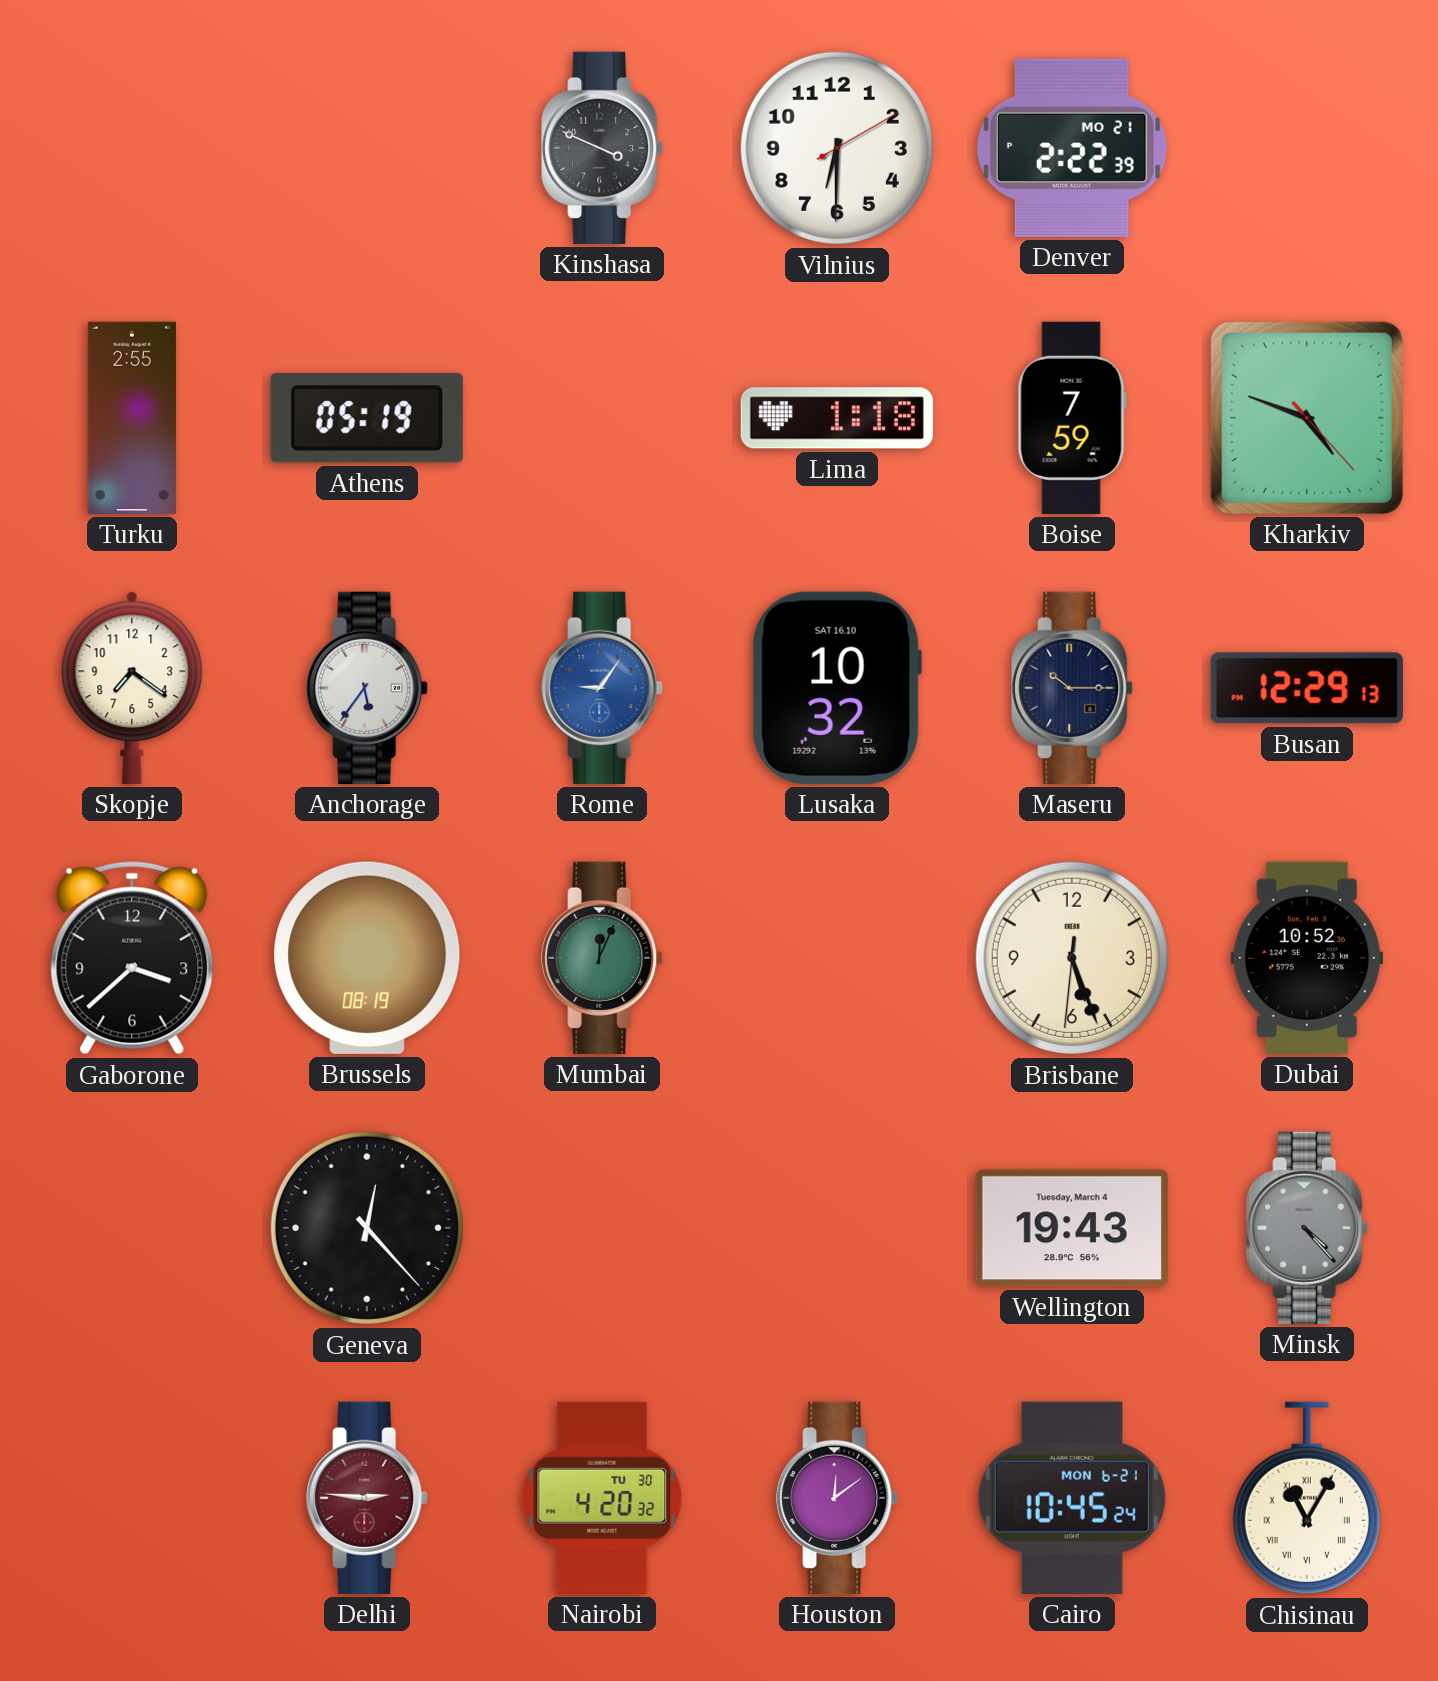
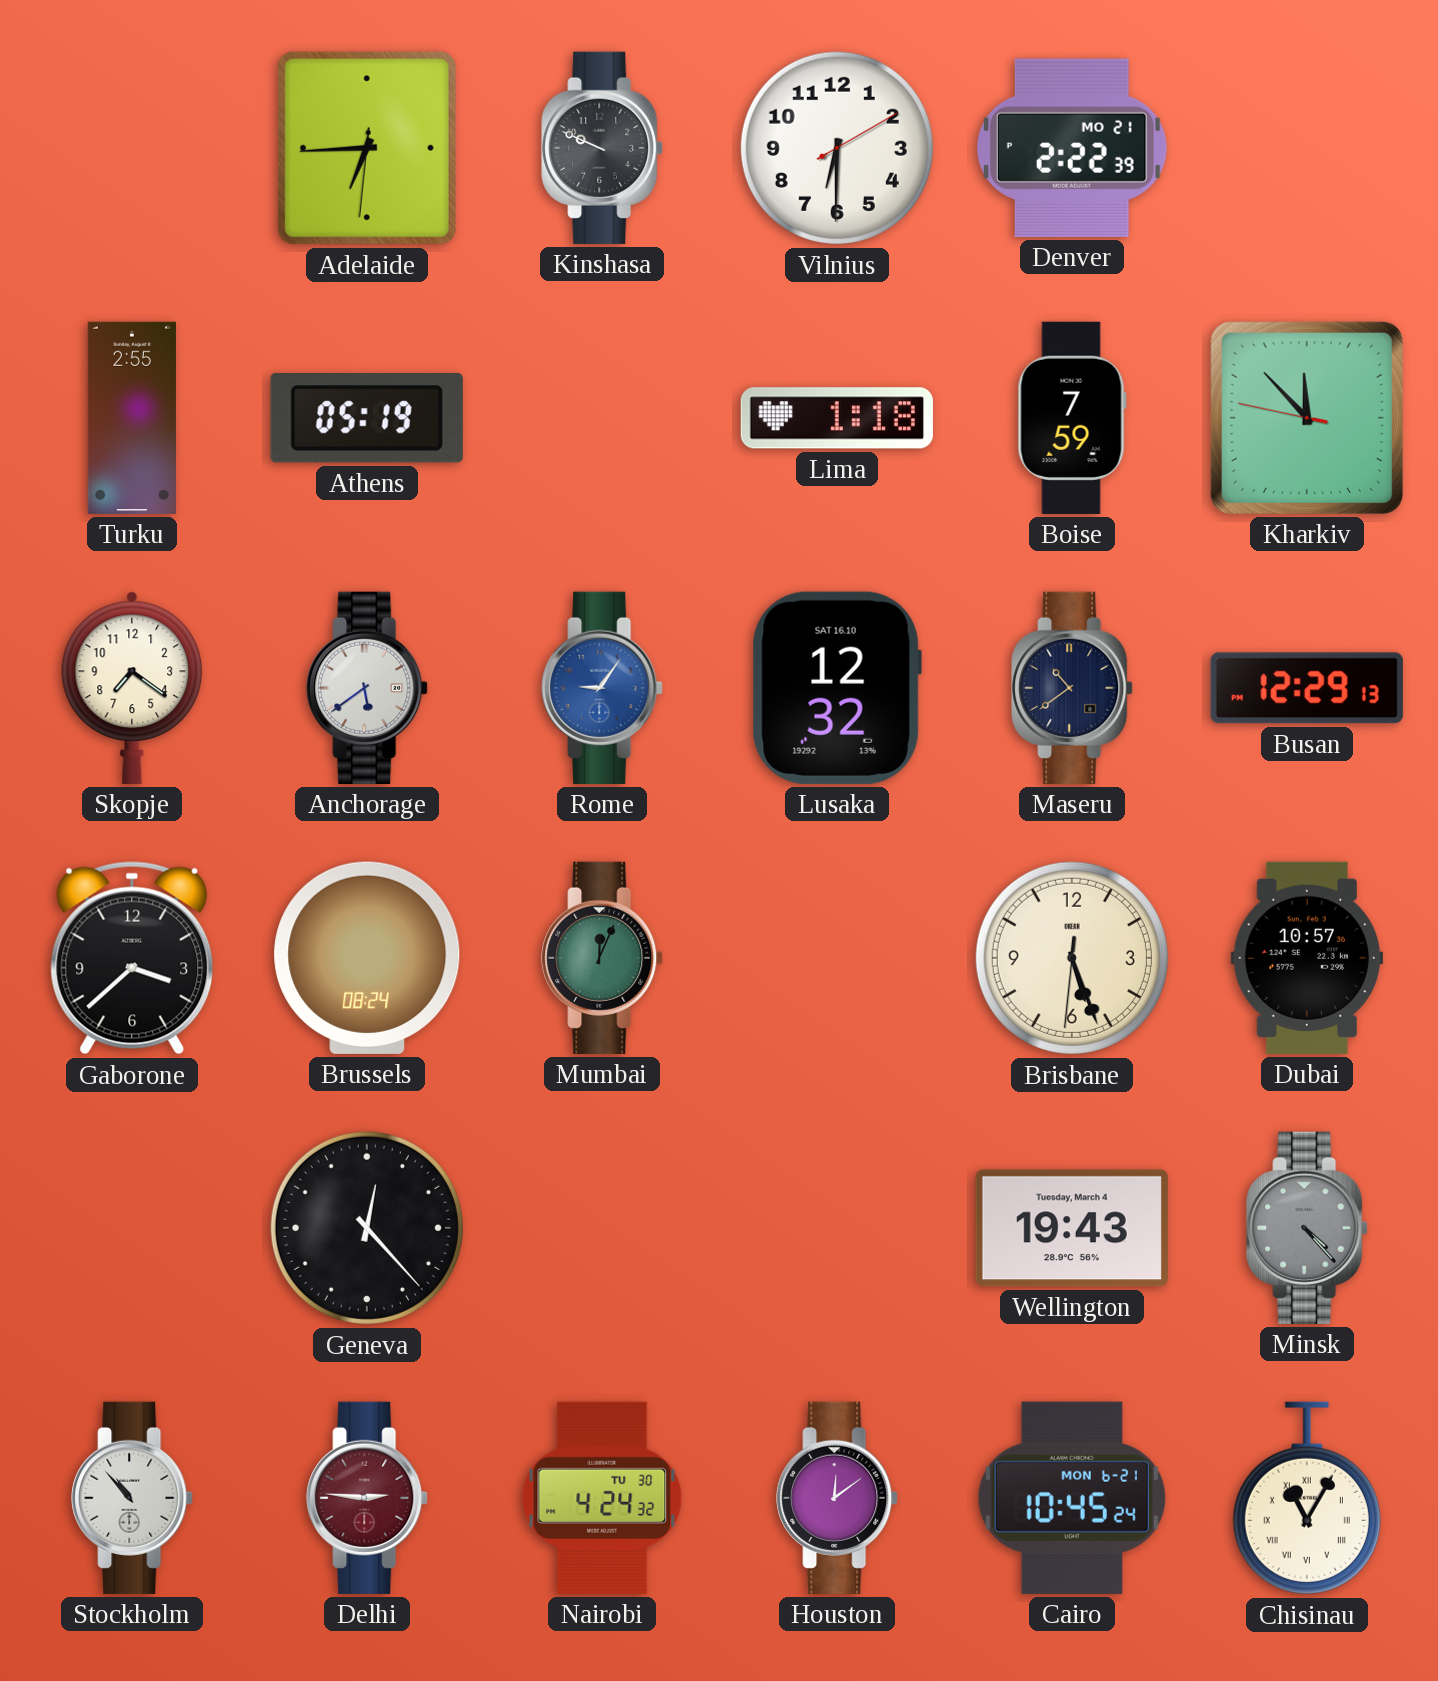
Adelaide: none -> 6:44
Kinshasa: 3:49 -> 9:49
Kharkiv: 4:48 -> 11:52
Anchorage: 5:36 -> 5:39
Lusaka: 10:32 -> 12:32
Maseru: 10:15 -> 10:39
Brussels: 08:19 -> 08:24
Dubai: 10:52 -> 10:57
Stockholm: none -> 10:53
Nairobi: 4:20 -> 4:24
